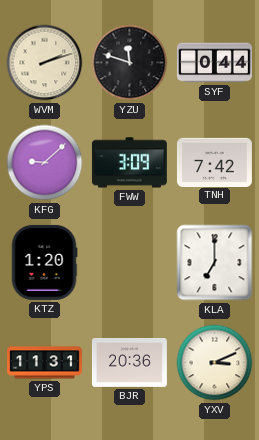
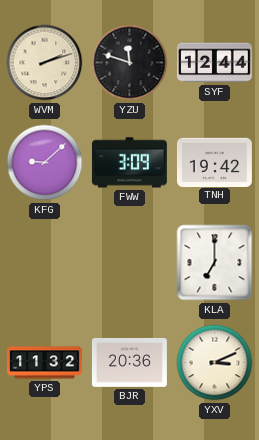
SYF: 0:44 -> 12:44
TNH: 7:42 -> 19:42
KTZ: 1:20 -> none
YPS: 11:31 -> 11:32
